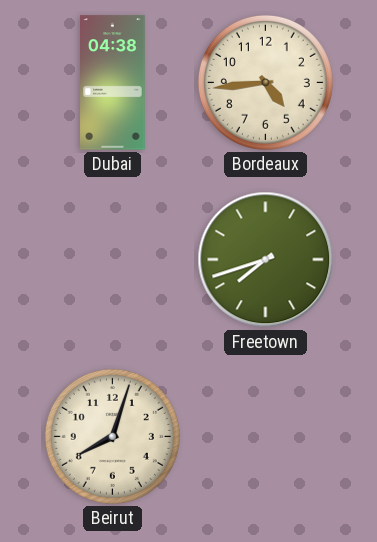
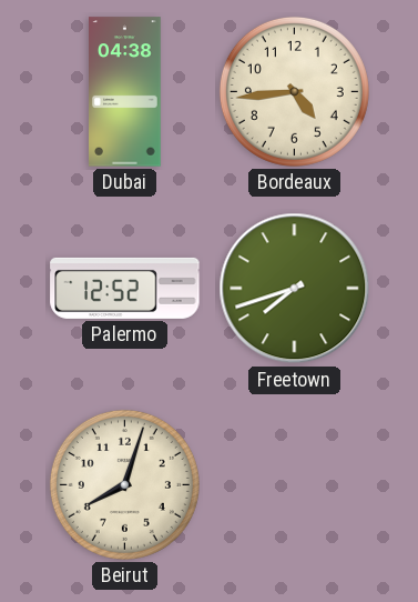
Palermo: none -> 12:52
